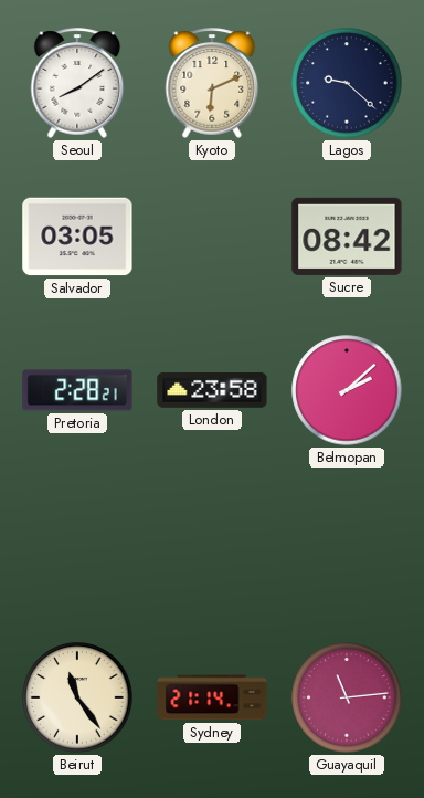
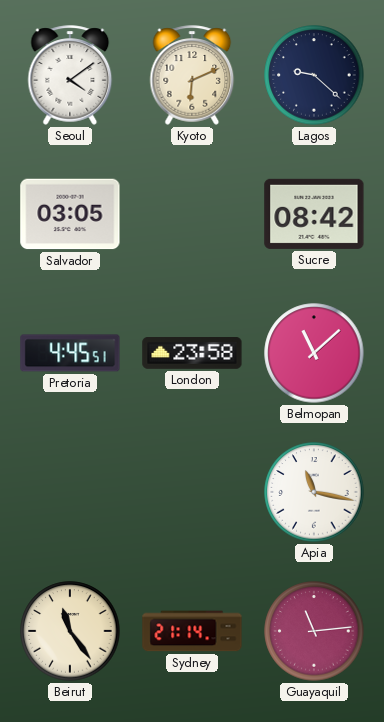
Seoul: 8:09 -> 4:09
Pretoria: 2:28 -> 4:45
Belmopan: 2:08 -> 11:08
Apia: none -> 11:17
